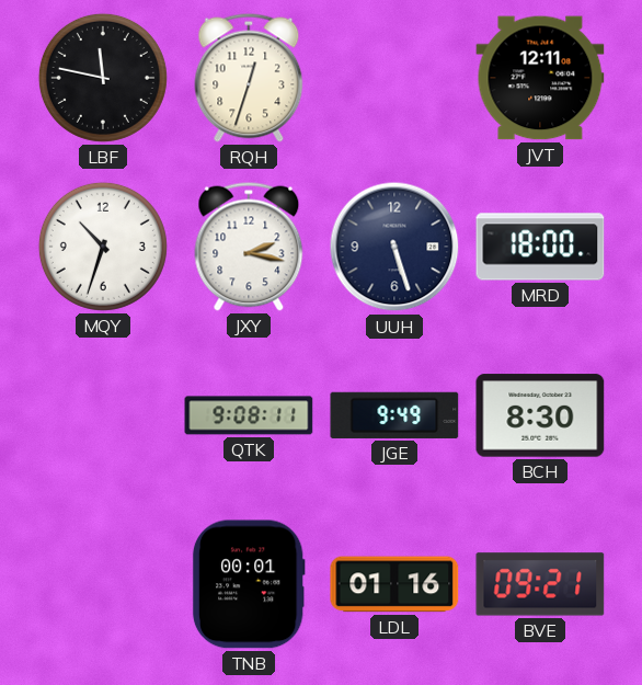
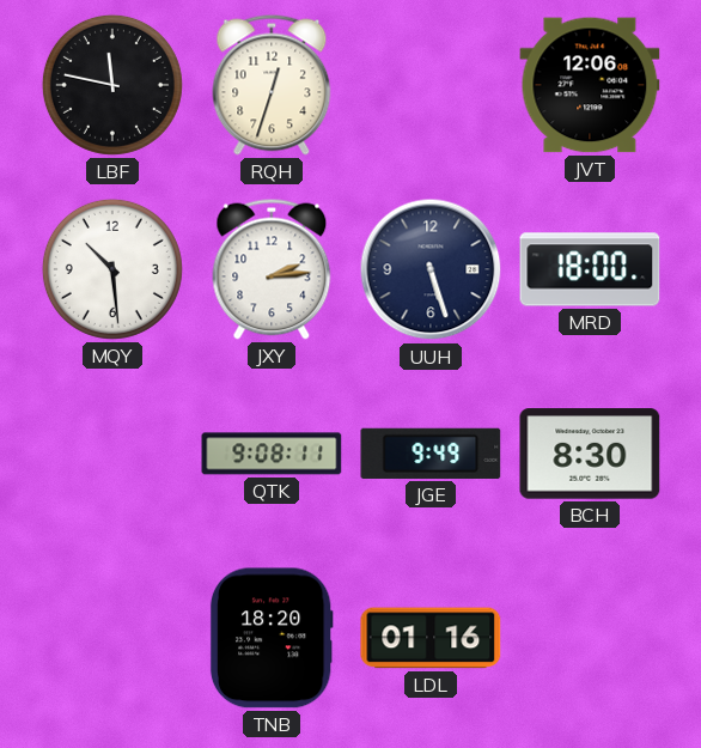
JVT: 12:11 -> 12:06
MQY: 10:33 -> 10:29
JXY: 2:17 -> 2:14
TNB: 00:01 -> 18:20
BVE: 09:21 -> none
